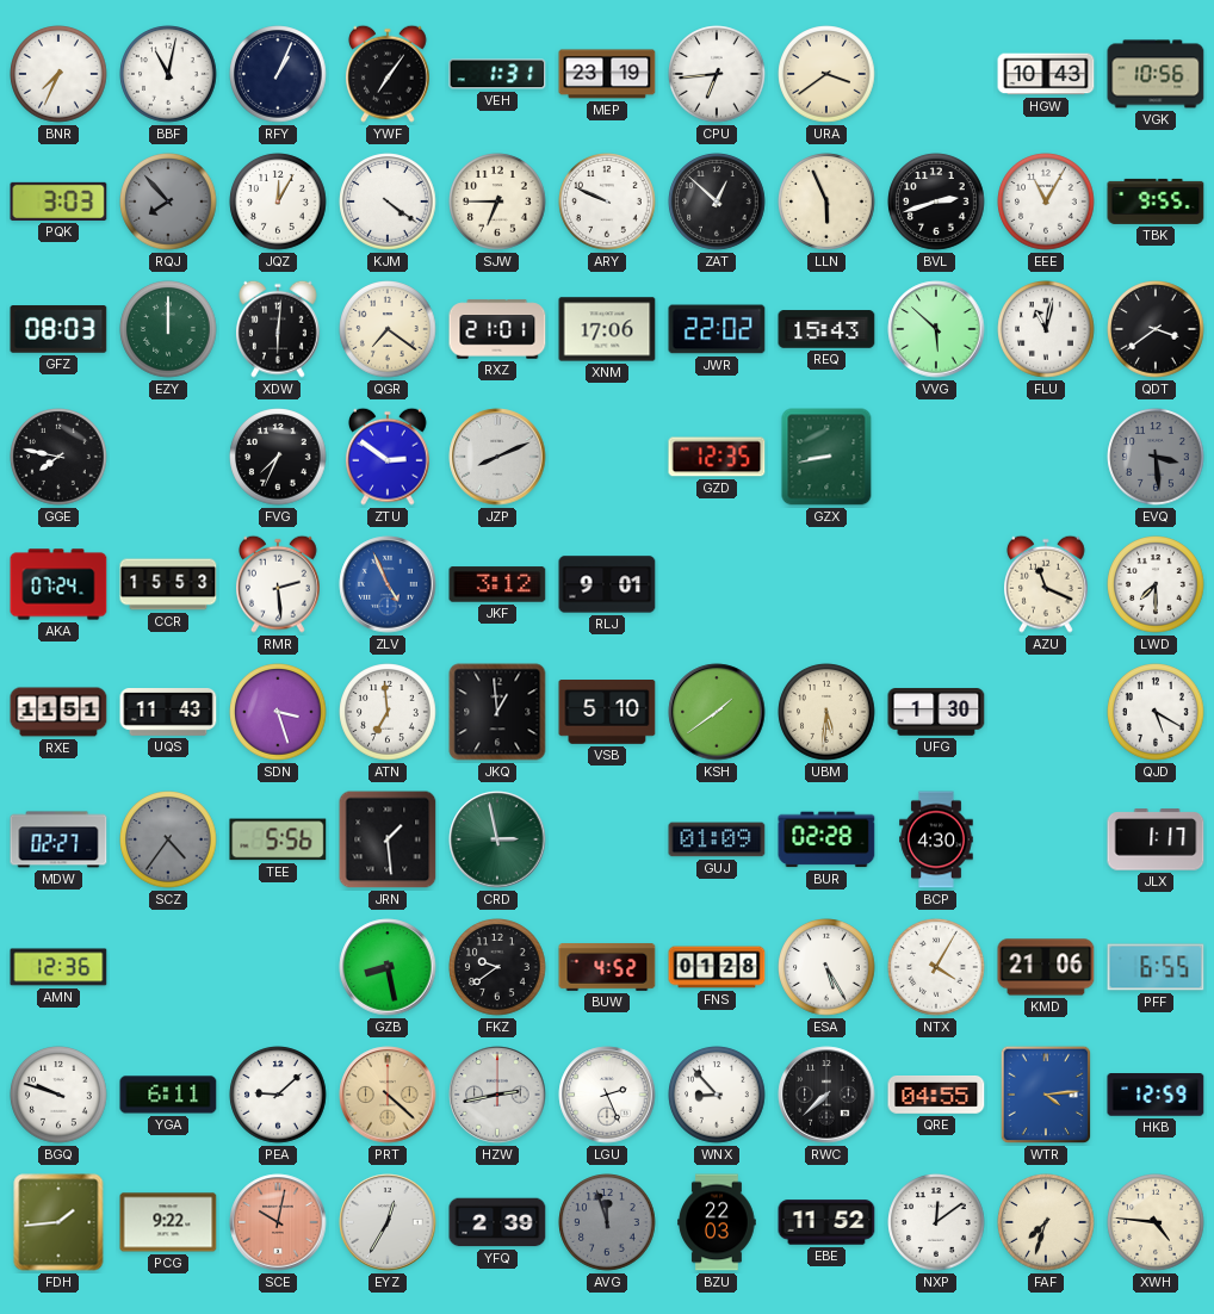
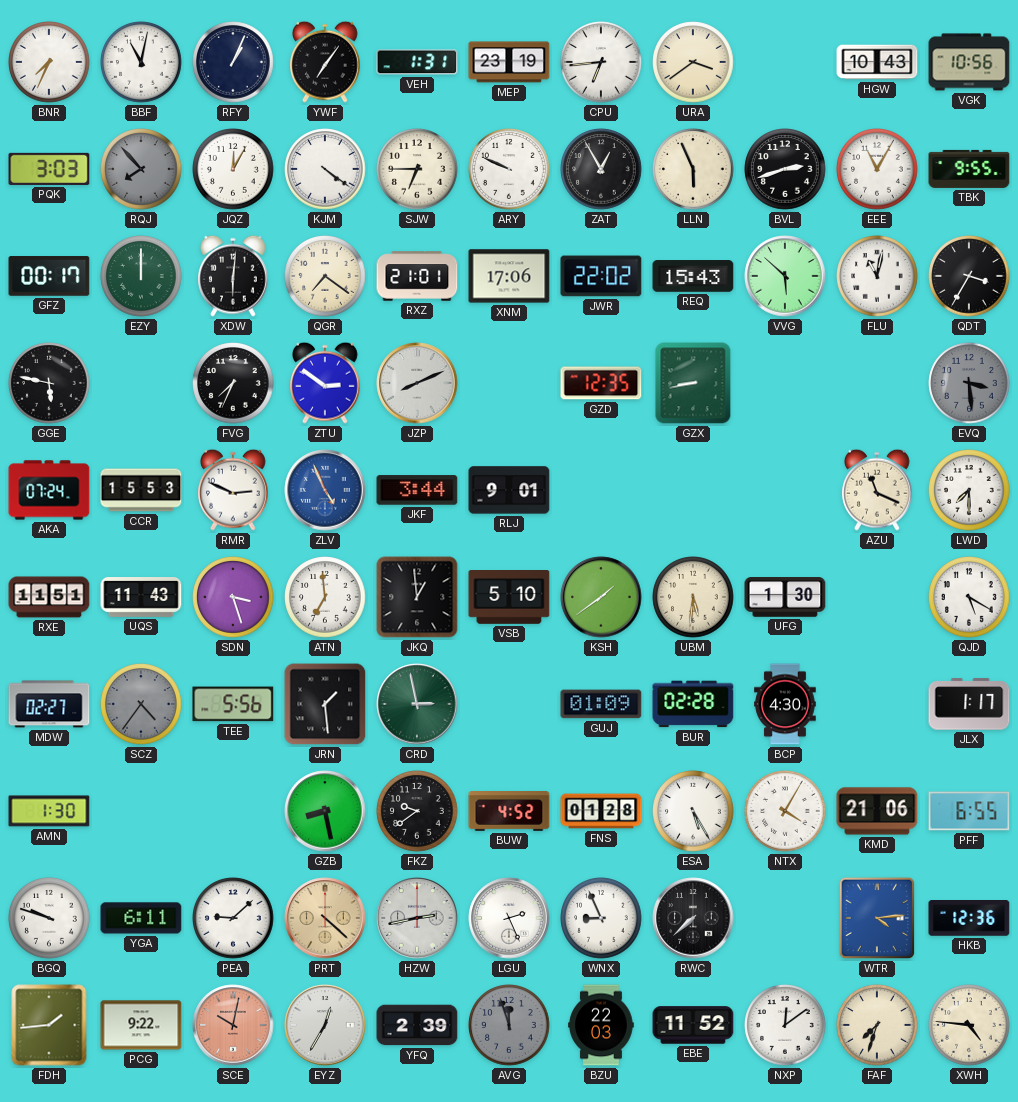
ZAT: 12:52 -> 12:55
GFZ: 08:03 -> 00:17
QDT: 3:39 -> 3:35
GGE: 7:47 -> 5:47
RMR: 2:29 -> 2:49
JKF: 3:12 -> 3:44
AMN: 12:36 -> 1:30
WNX: 8:53 -> 8:56
QRE: 04:55 -> none
HKB: 12:59 -> 12:36
